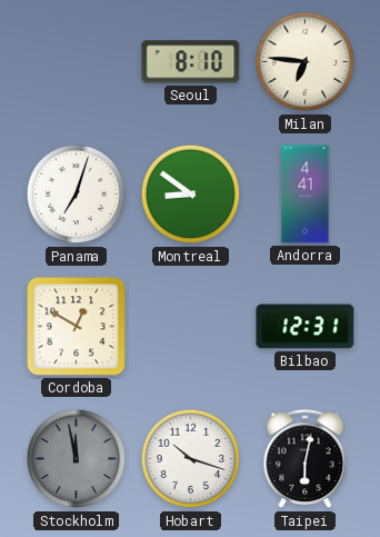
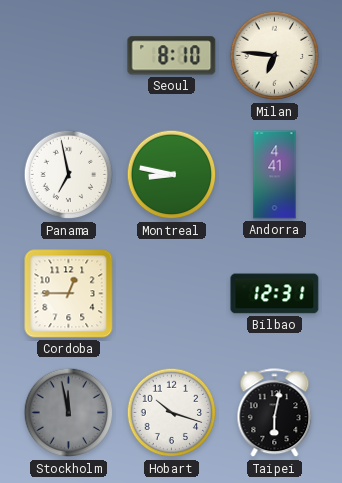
Panama: 7:03 -> 6:58
Montreal: 8:51 -> 8:47
Cordoba: 12:50 -> 12:45
